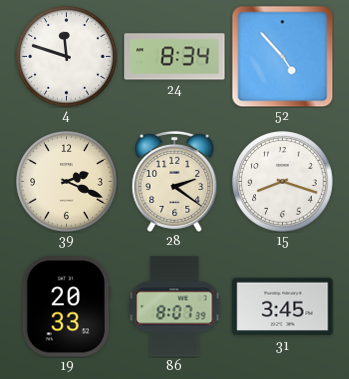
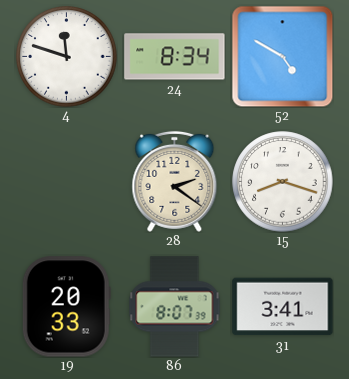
52: 4:53 -> 4:50
39: 2:19 -> none
31: 3:45 -> 3:41
